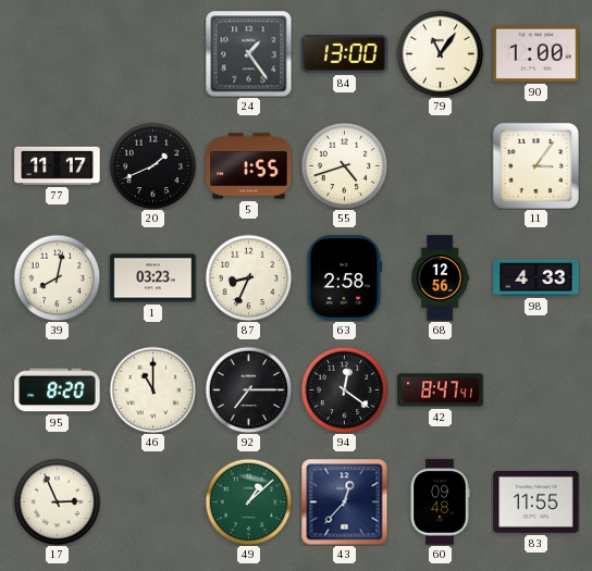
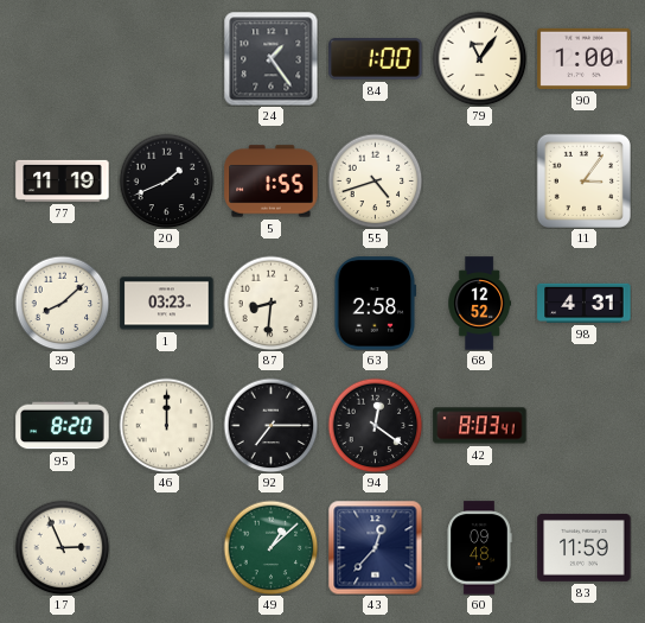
84: 13:00 -> 1:00
77: 11:17 -> 11:19
39: 8:02 -> 8:08
87: 8:34 -> 8:31
68: 12:56 -> 12:52
98: 4:33 -> 4:31
46: 11:00 -> 12:00
42: 8:47 -> 8:03
83: 11:55 -> 11:59
